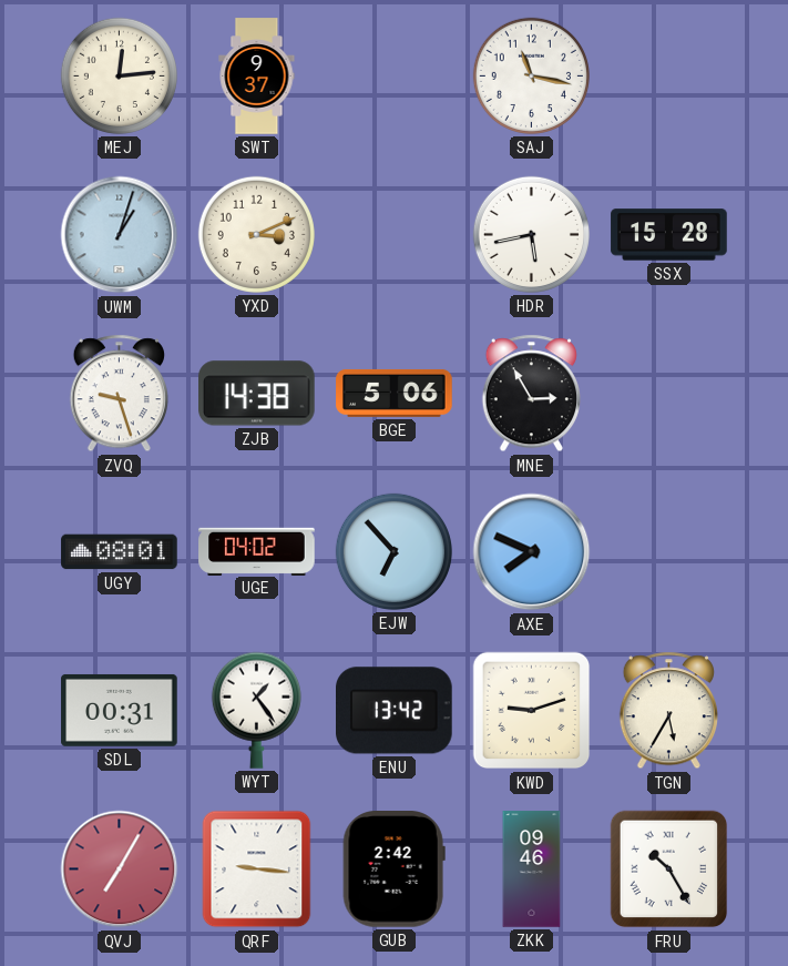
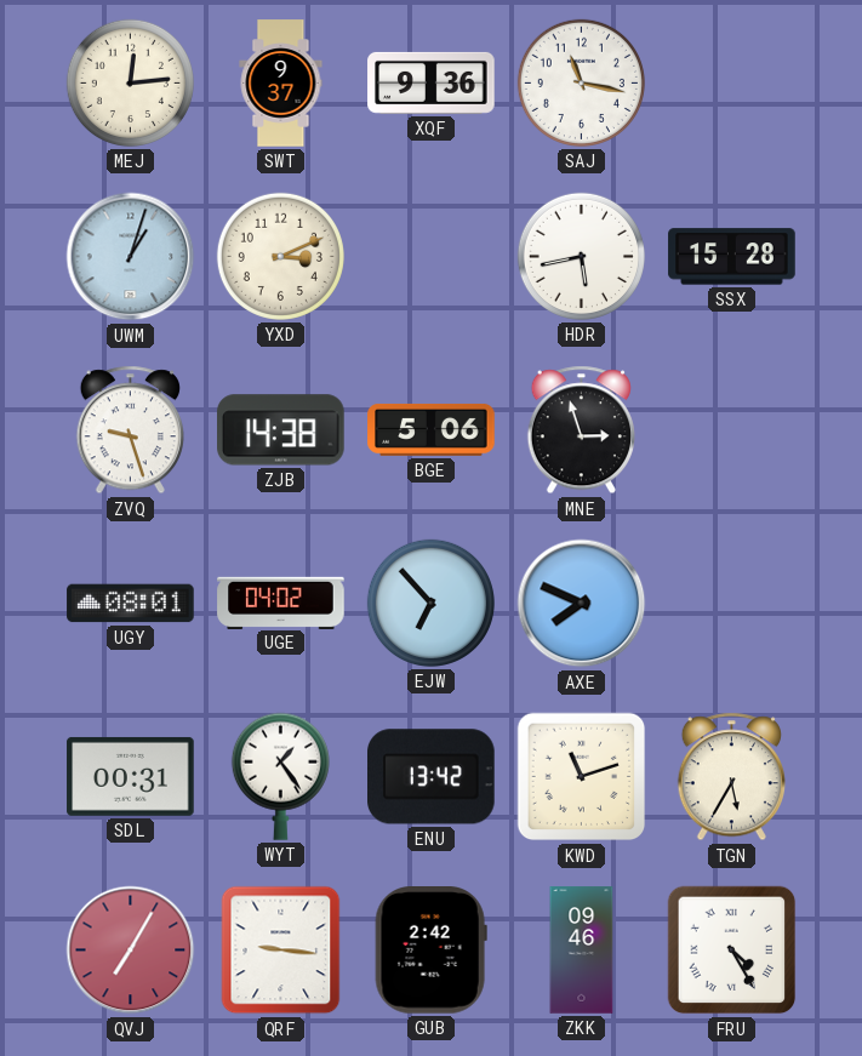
XQF: none -> 9:36
MNE: 2:55 -> 2:57
KWD: 9:12 -> 11:12
FRU: 10:25 -> 4:25
